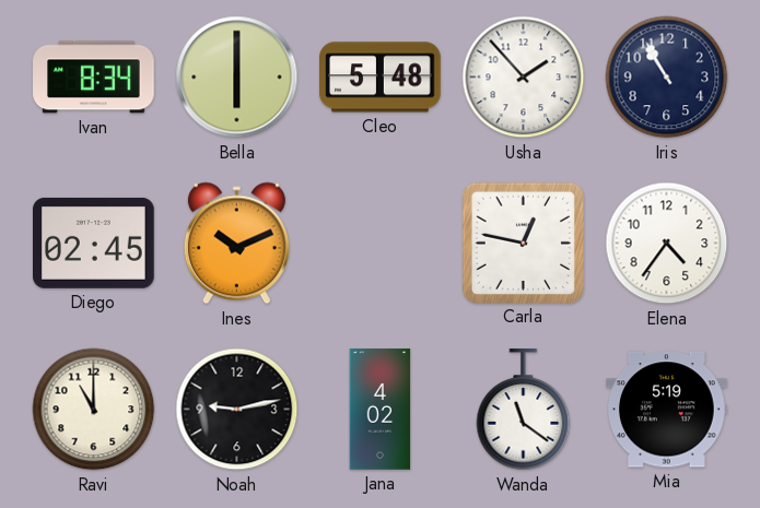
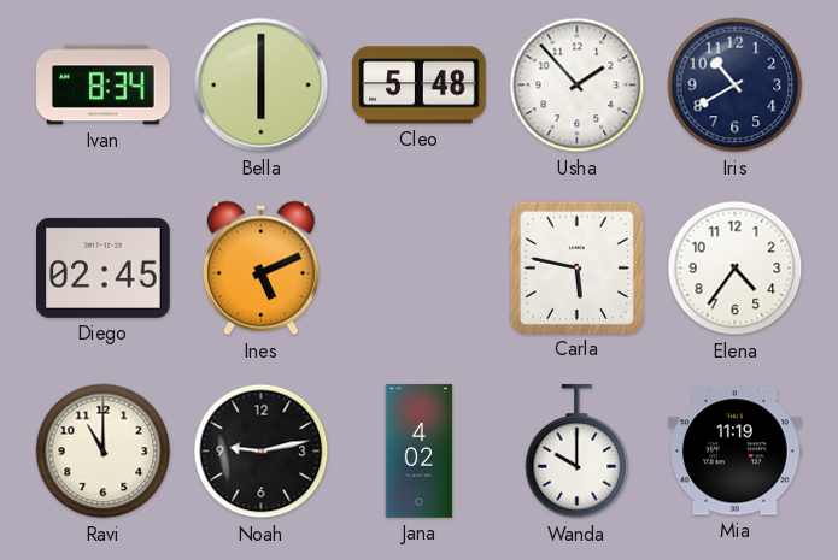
Iris: 10:55 -> 10:40
Ines: 10:11 -> 5:11
Carla: 12:47 -> 5:47
Wanda: 11:21 -> 10:00
Mia: 5:19 -> 11:19
